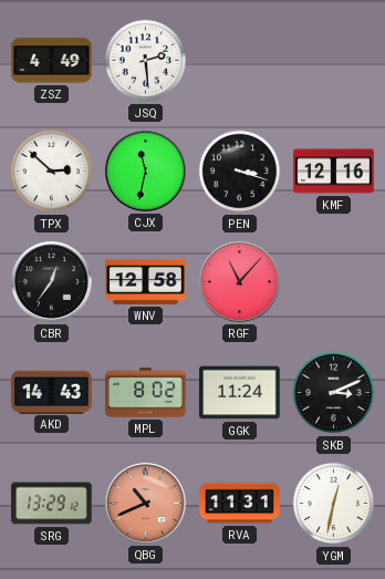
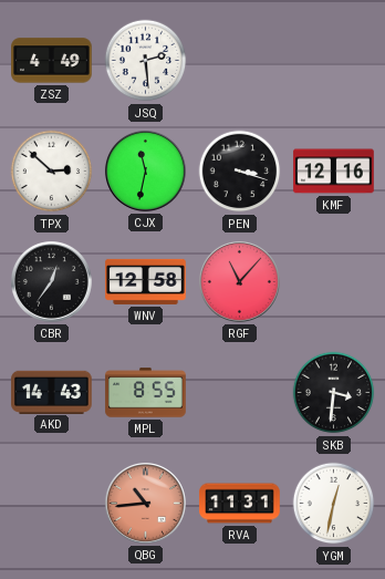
MPL: 8:02 -> 8:55
GGK: 11:24 -> none
SKB: 3:11 -> 3:31
SRG: 13:29 -> none
QBG: 10:41 -> 10:44
